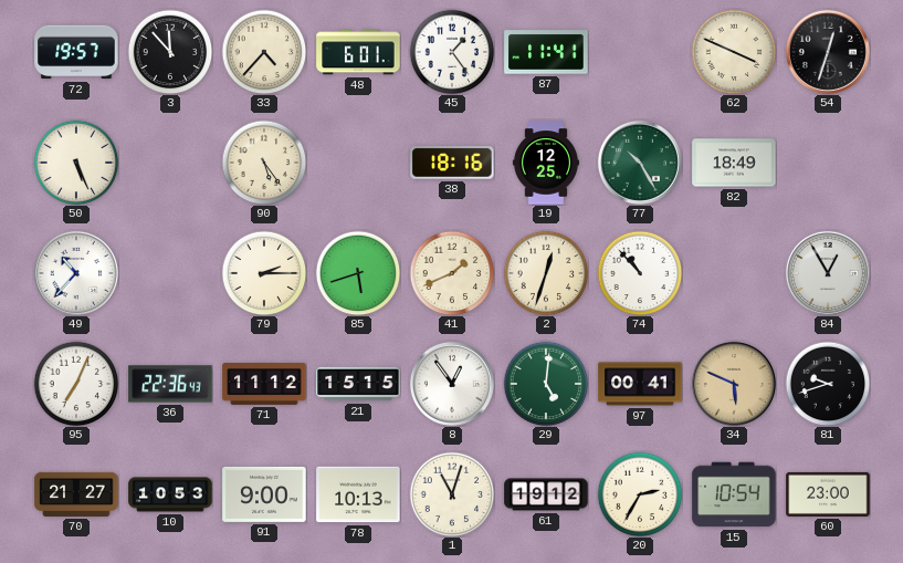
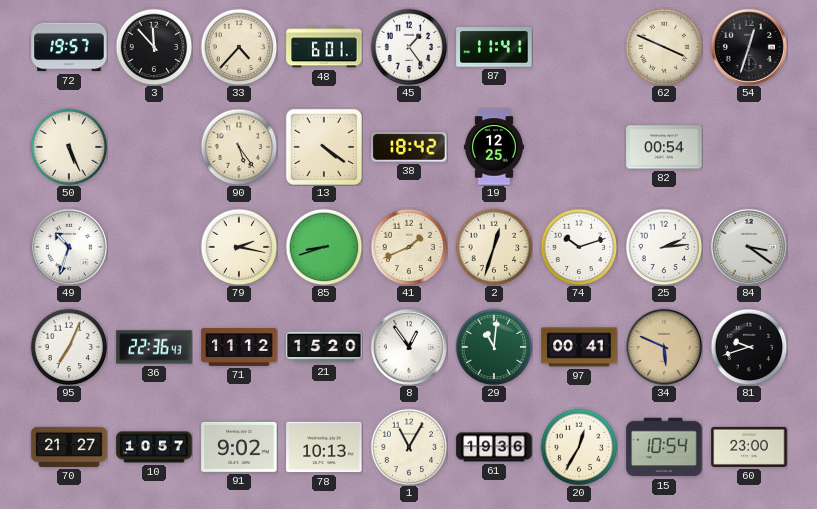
13: none -> 4:21
38: 18:16 -> 18:42
77: 10:25 -> none
82: 18:49 -> 00:54
49: 10:37 -> 10:33
79: 2:15 -> 2:17
85: 5:42 -> 8:42
74: 10:53 -> 10:12
25: none -> 2:14
84: 12:55 -> 3:21
21: 15:15 -> 15:20
29: 5:01 -> 11:01
10: 10:53 -> 10:57
91: 9:00 -> 9:02
1: 11:03 -> 11:05
61: 19:12 -> 19:36
20: 2:35 -> 12:35
